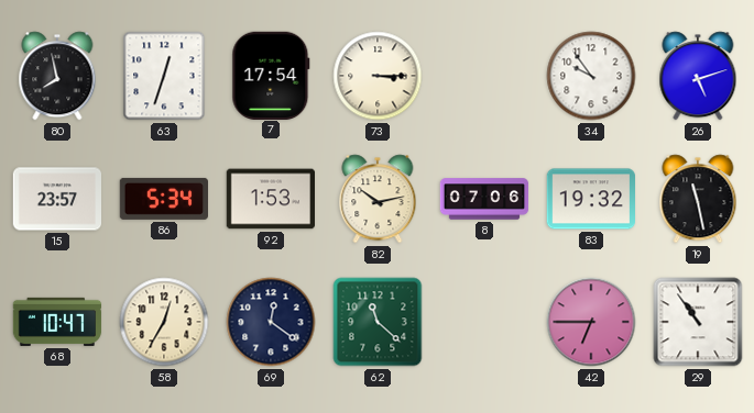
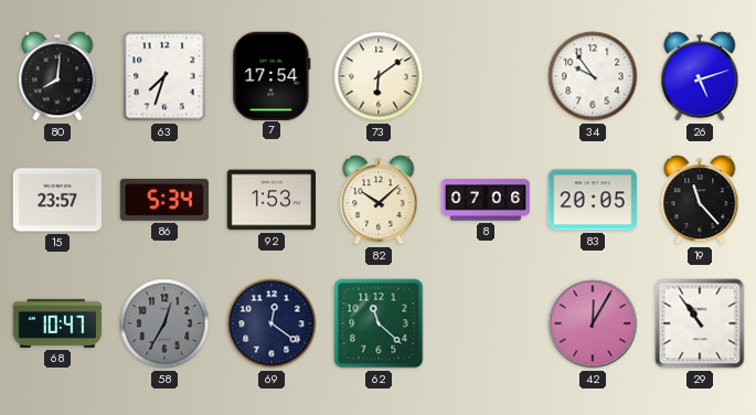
80: 7:58 -> 8:01
63: 12:33 -> 7:33
73: 3:15 -> 6:09
82: 10:13 -> 10:08
83: 19:32 -> 20:05
19: 11:28 -> 11:23
58 dial: cream -> grey
42: 6:45 -> 12:05
